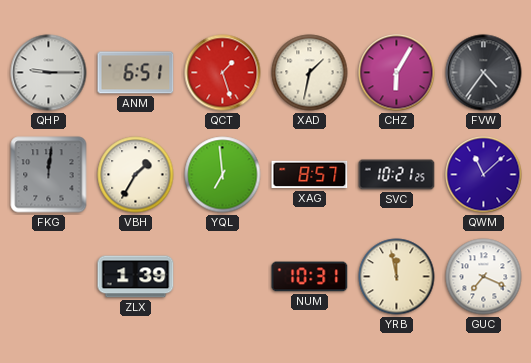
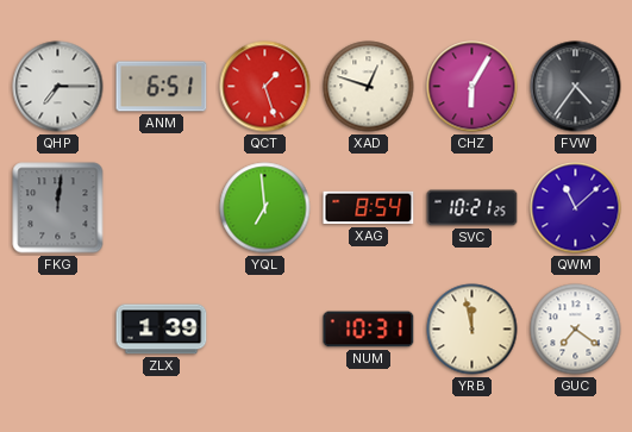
QHP: 9:15 -> 7:15
XAD: 1:32 -> 12:48
VBH: 1:35 -> none
XAG: 8:57 -> 8:54
GUC: 7:19 -> 7:21
